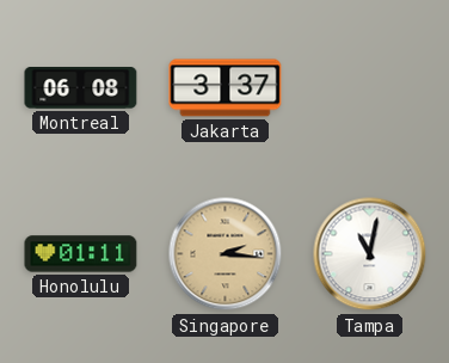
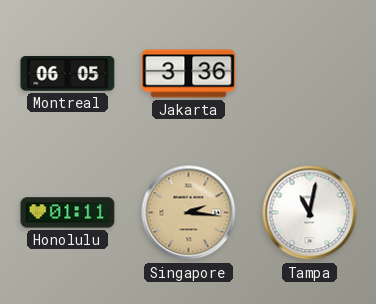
Montreal: 06:08 -> 06:05
Jakarta: 3:37 -> 3:36
